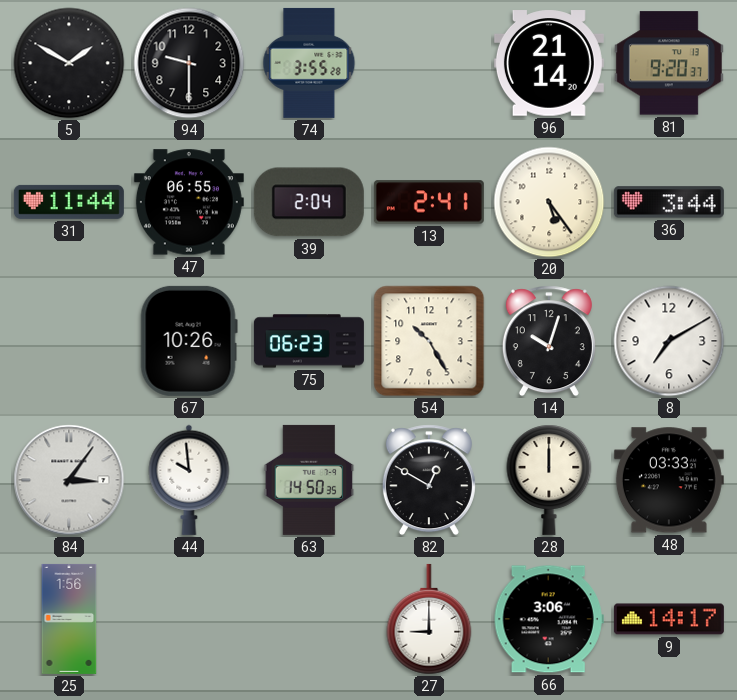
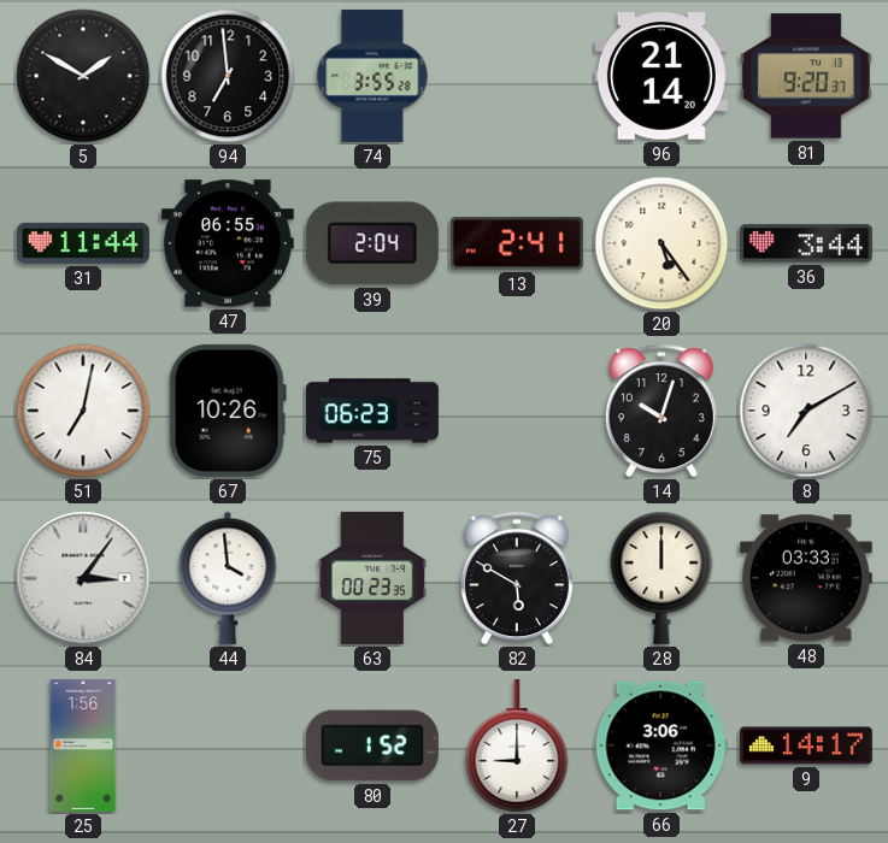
94: 9:30 -> 6:59
51: none -> 7:02
54: 10:25 -> none
44: 9:59 -> 3:59
63: 14:50 -> 00:23
82: 12:50 -> 5:50
80: none -> 1:52
